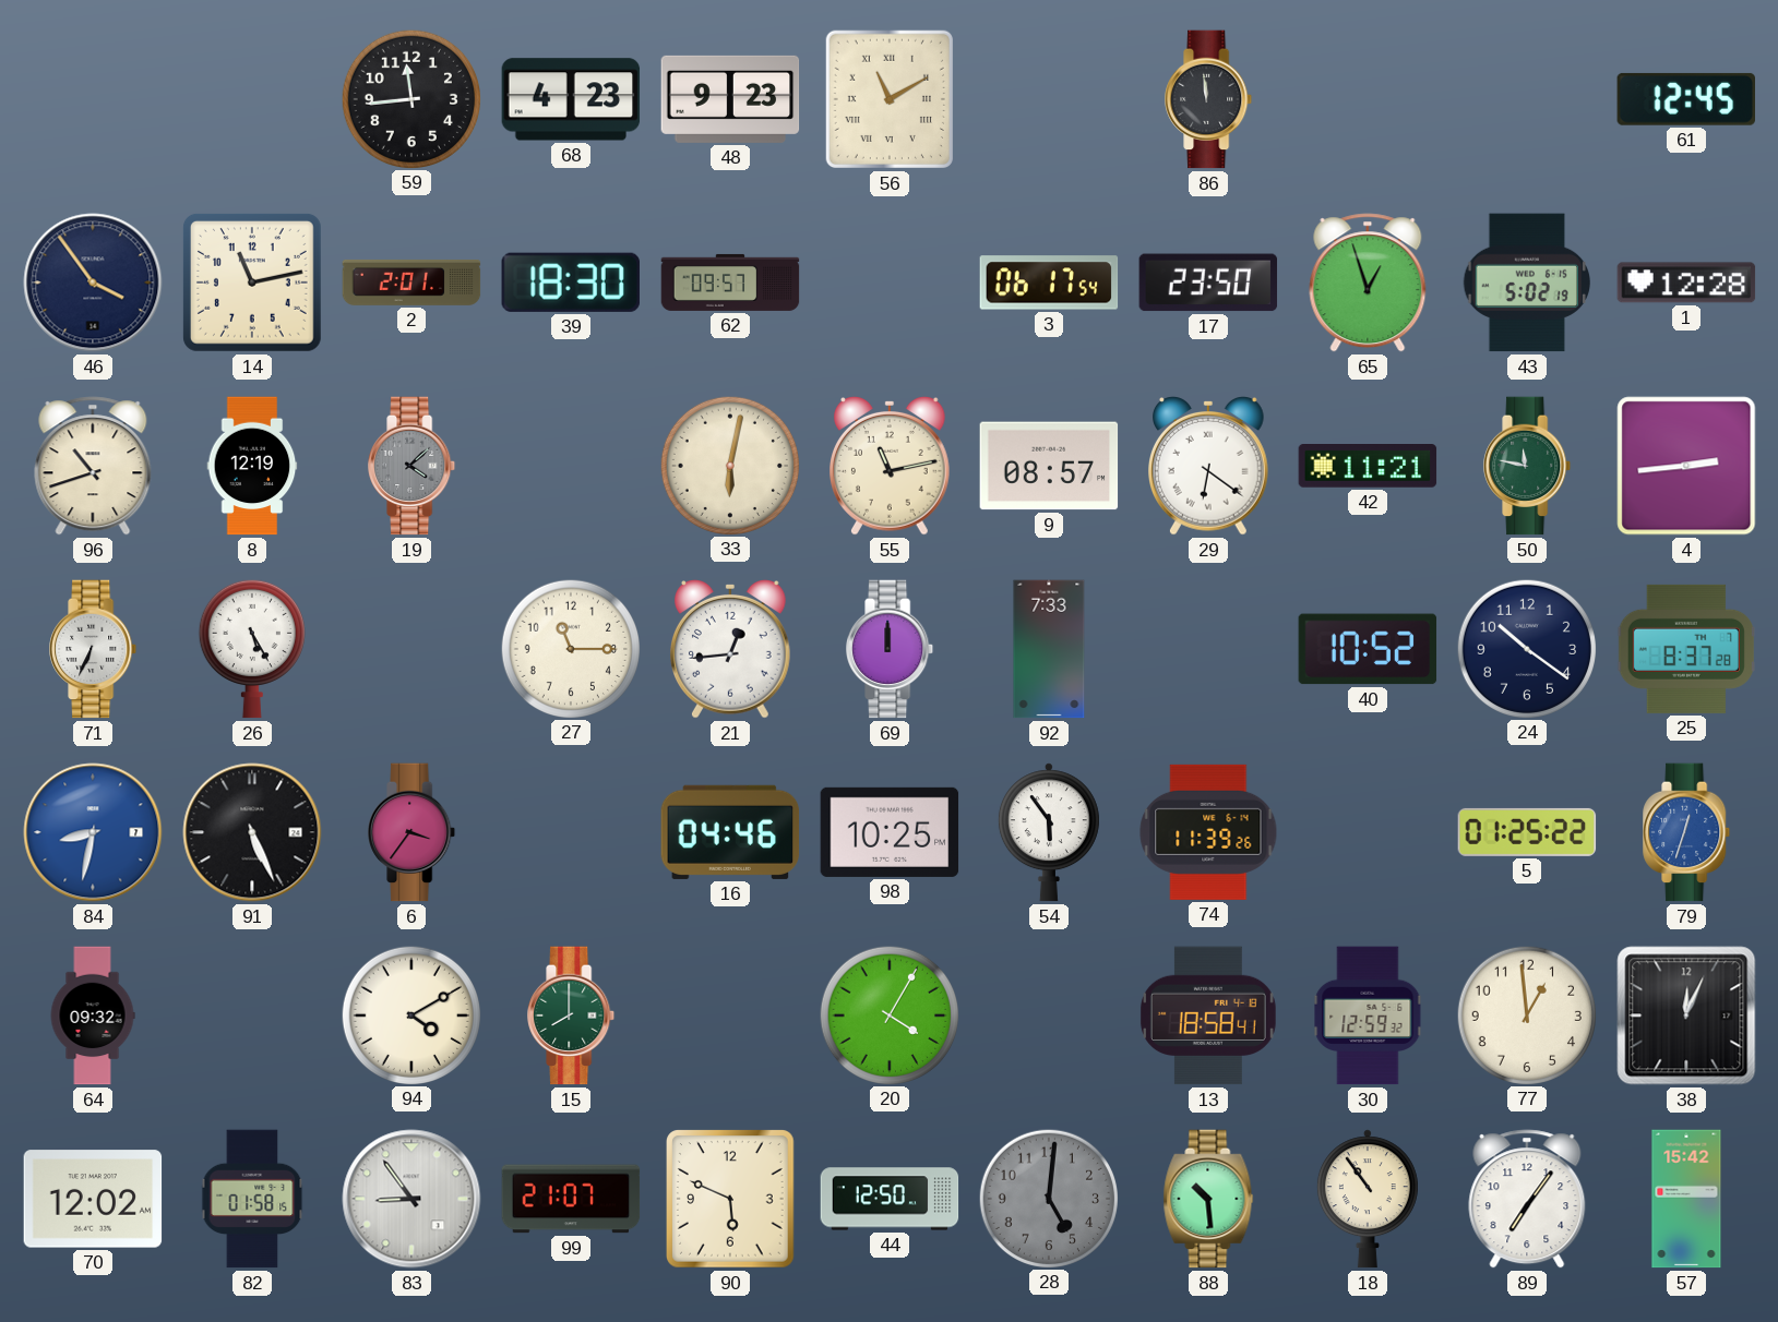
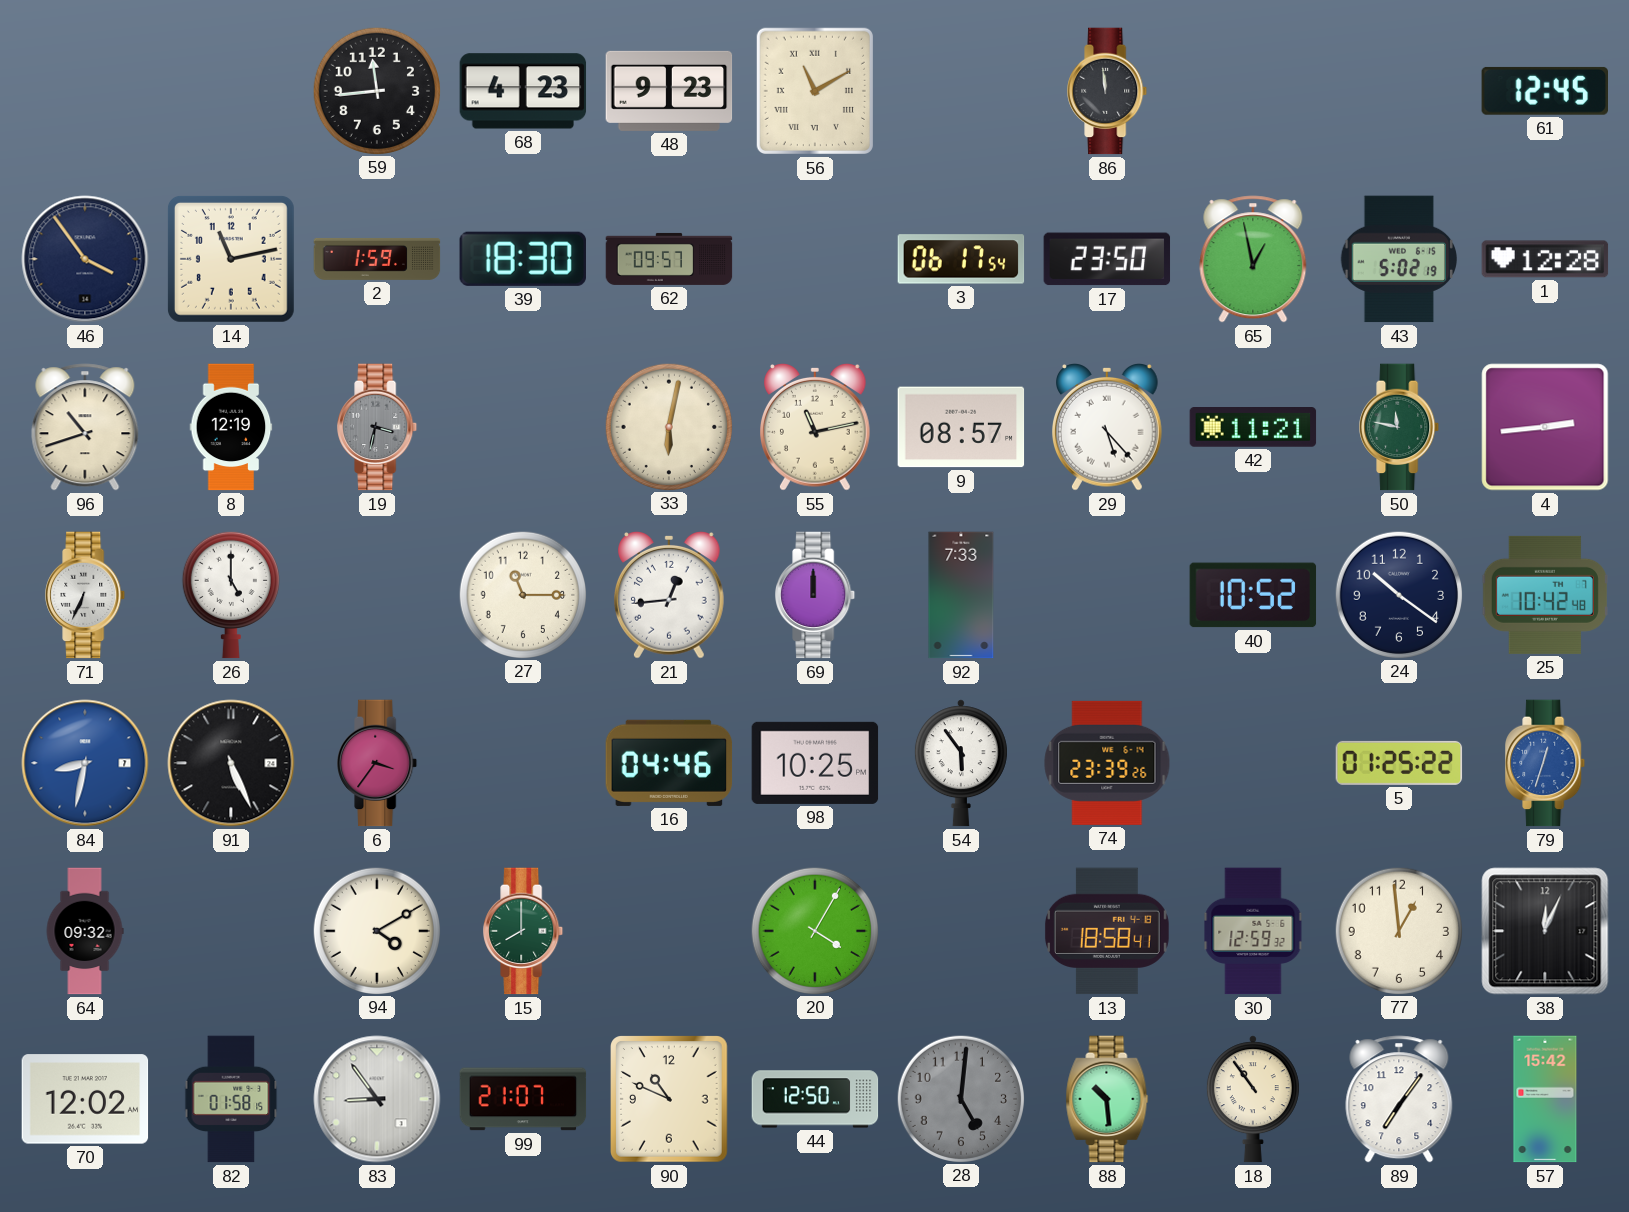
2: 2:01 -> 1:59
65: 12:57 -> 12:58
19: 4:08 -> 3:32
29: 6:21 -> 5:23
26: 5:25 -> 5:00
25: 8:37 -> 10:42
74: 11:39 -> 23:39
90: 5:49 -> 10:49
